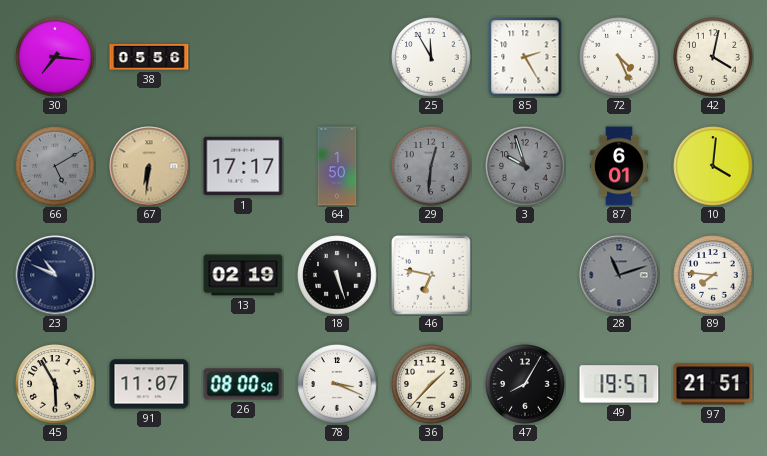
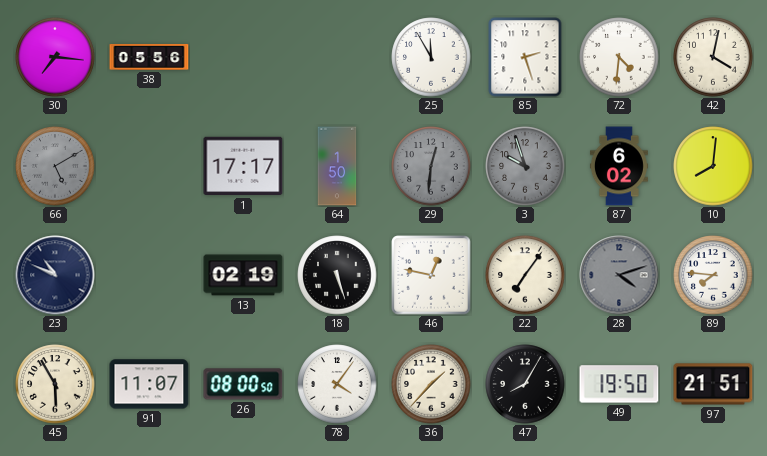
85: 2:25 -> 2:27
72: 4:26 -> 4:31
67: 6:31 -> none
87: 6:01 -> 6:02
10: 4:01 -> 8:01
46: 6:47 -> 12:47
22: none -> 7:06
28: 11:12 -> 4:12
78: 3:19 -> 4:06
49: 19:57 -> 19:50
